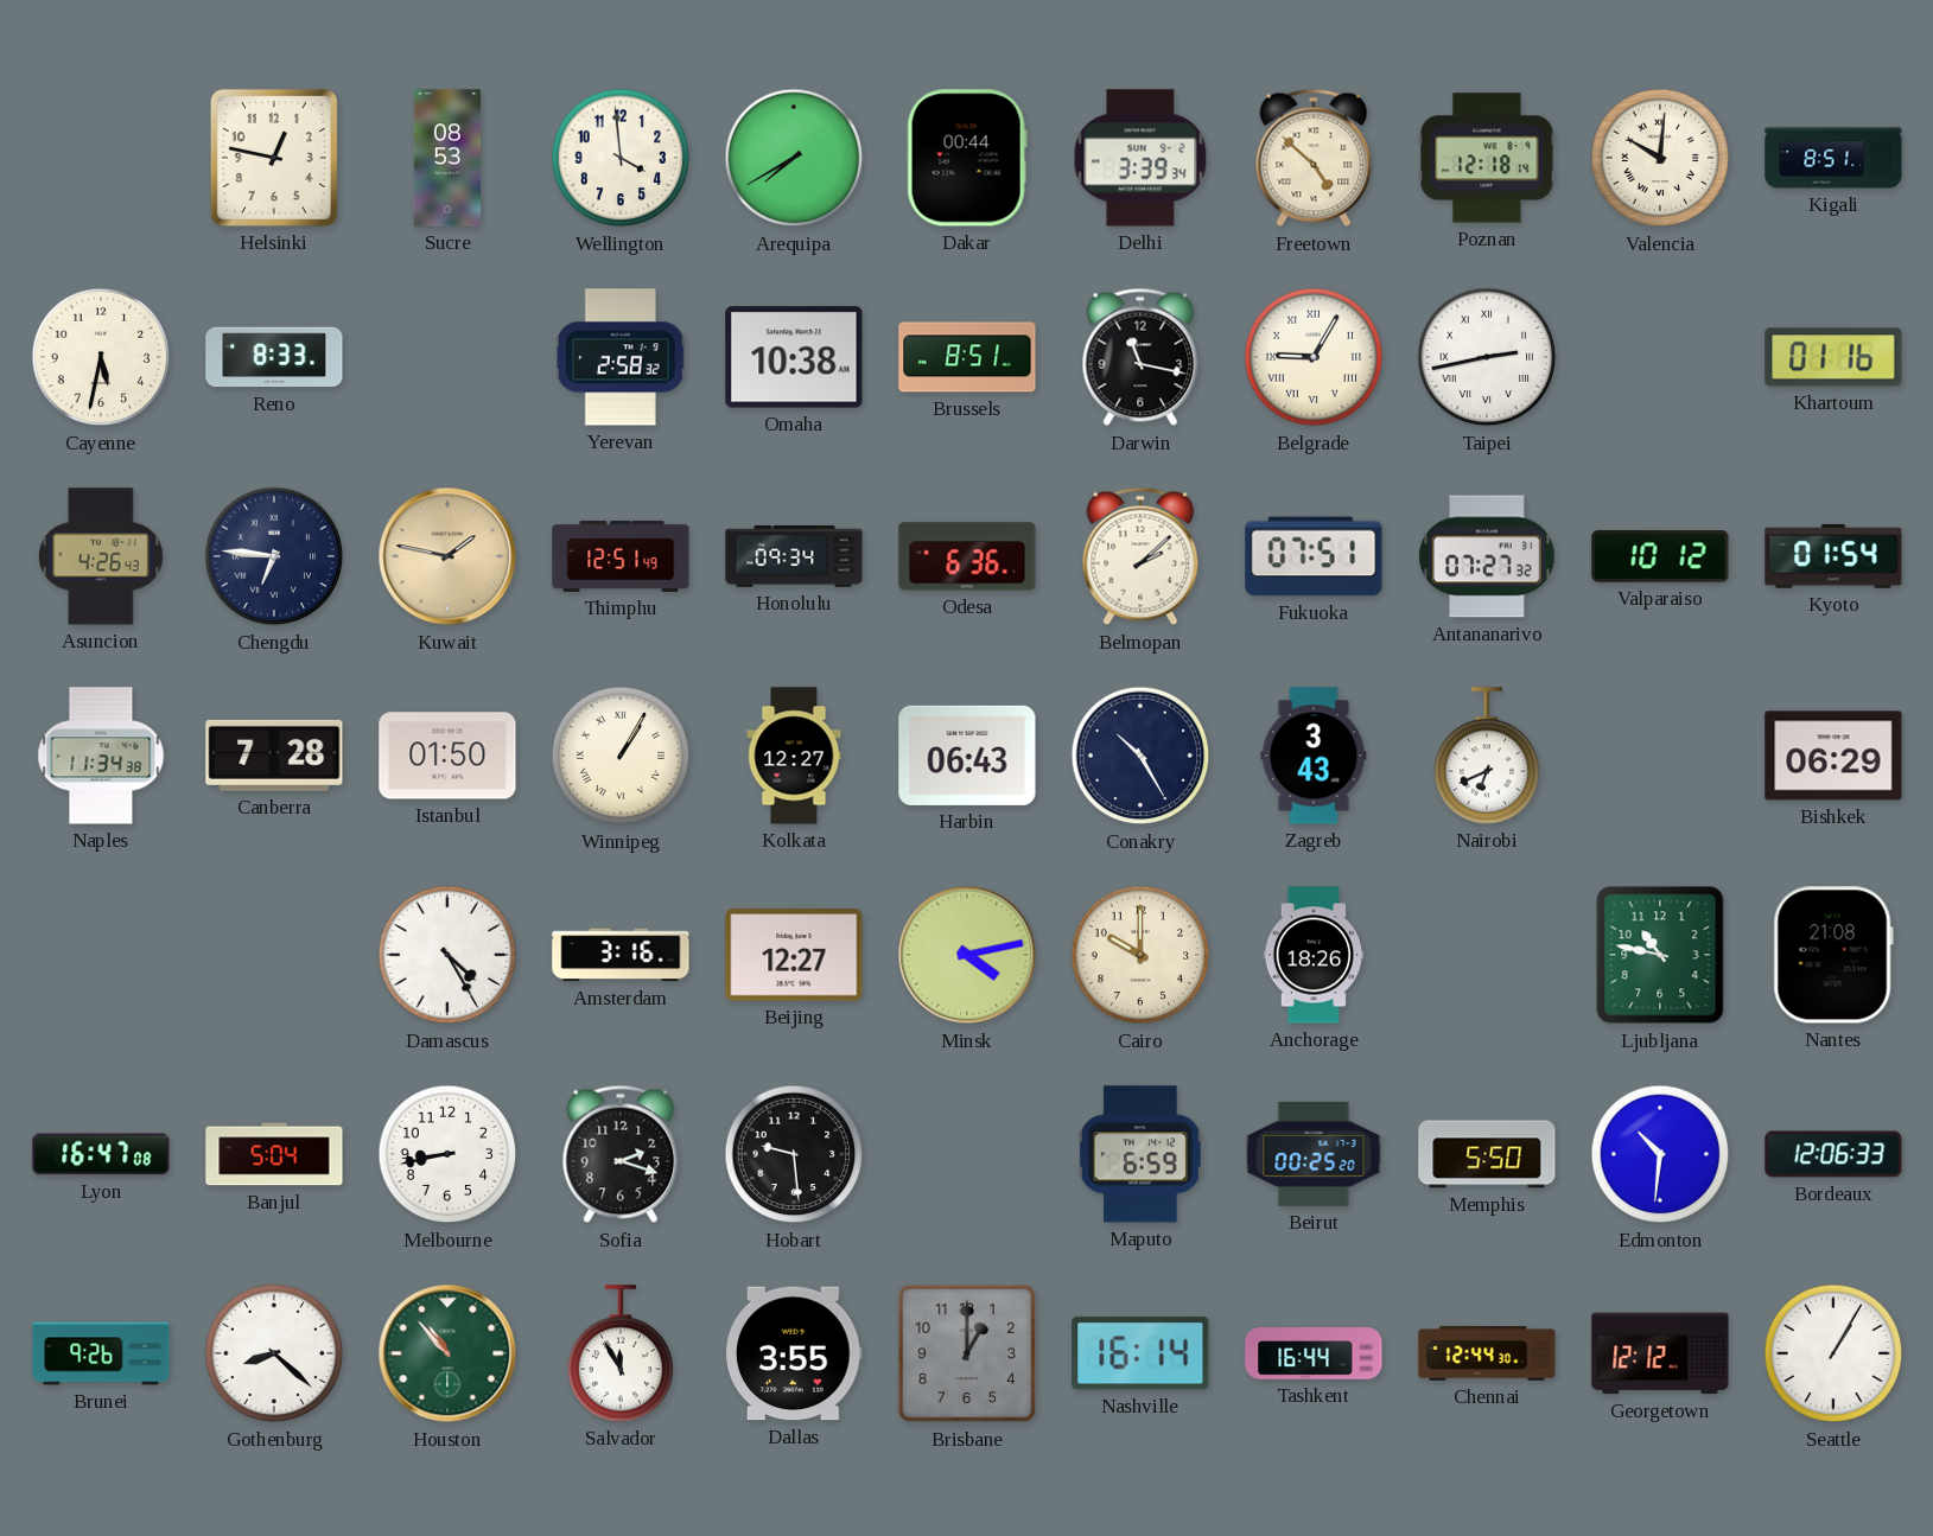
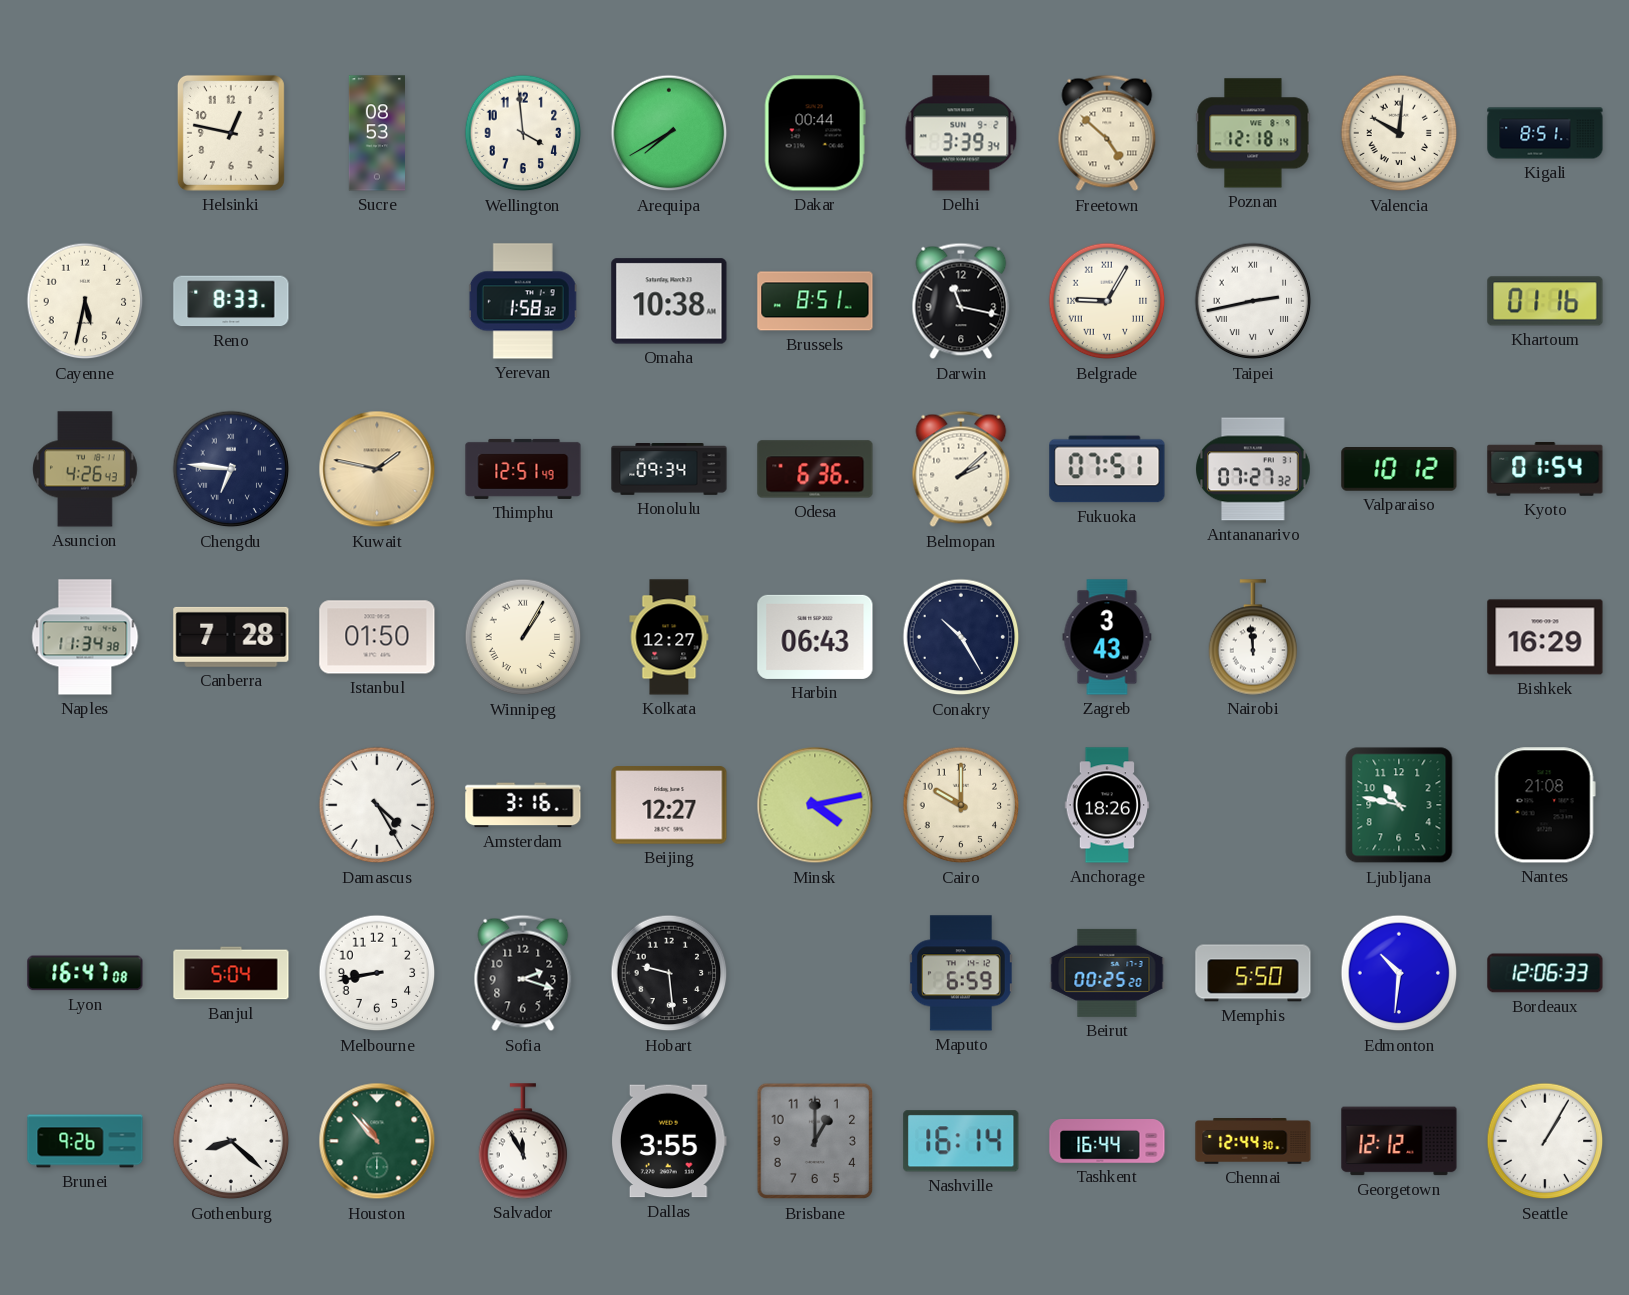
Yerevan: 2:58 -> 1:58
Nairobi: 6:41 -> 11:59
Bishkek: 06:29 -> 16:29
